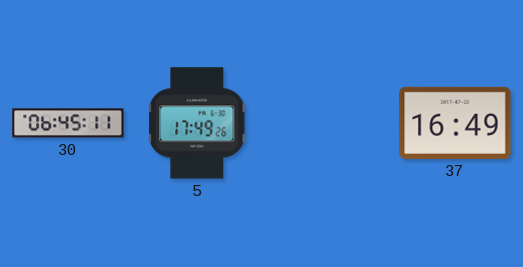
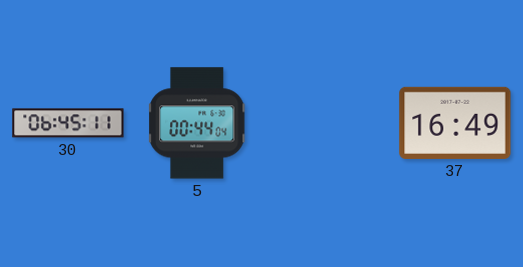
5: 17:49 -> 00:44
